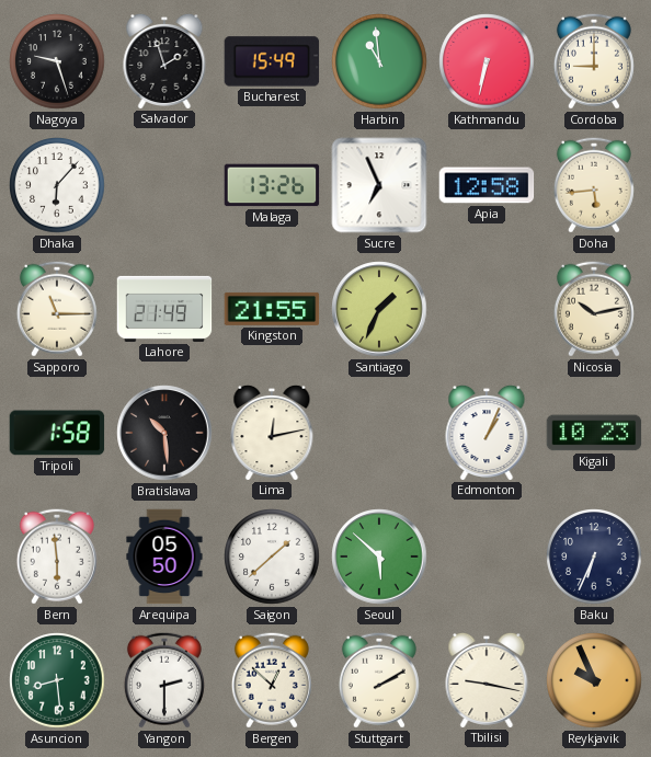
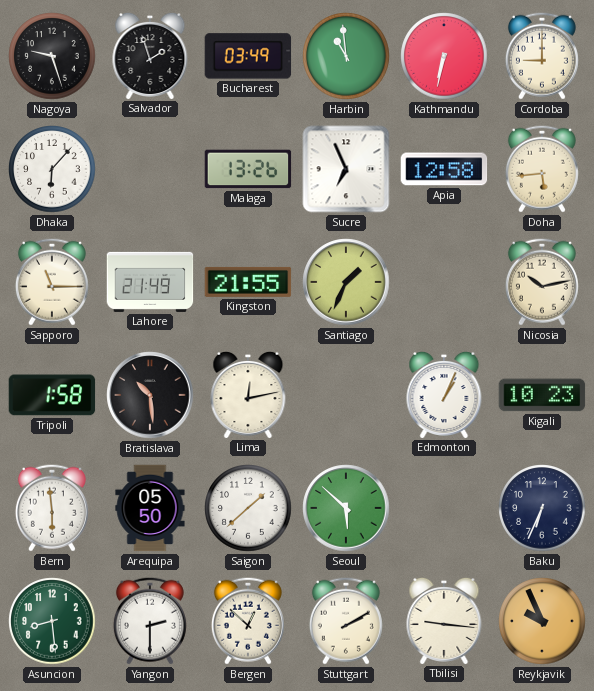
Bucharest: 15:49 -> 03:49
Tbilisi: 9:17 -> 9:16
